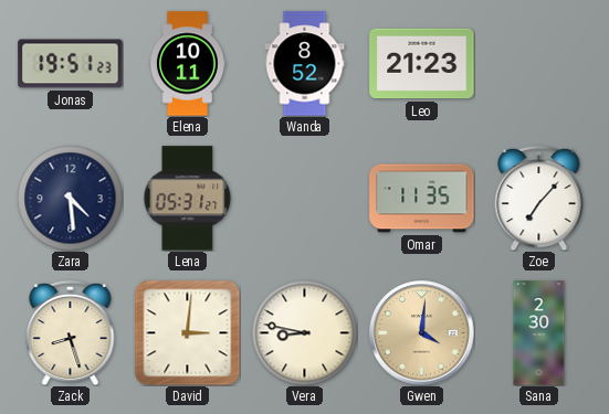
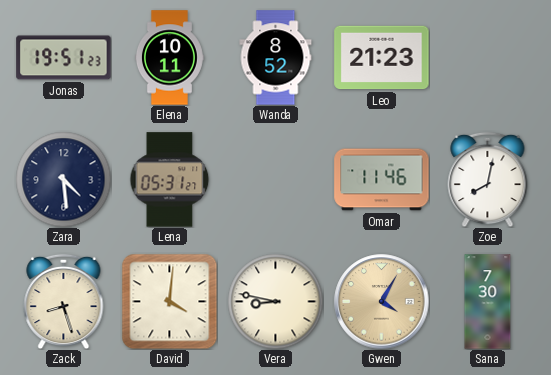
Omar: 11:35 -> 11:46
Zoe: 7:07 -> 8:02
David: 3:01 -> 4:01
Gwen: 4:01 -> 4:05
Sana: 2:30 -> 7:30
